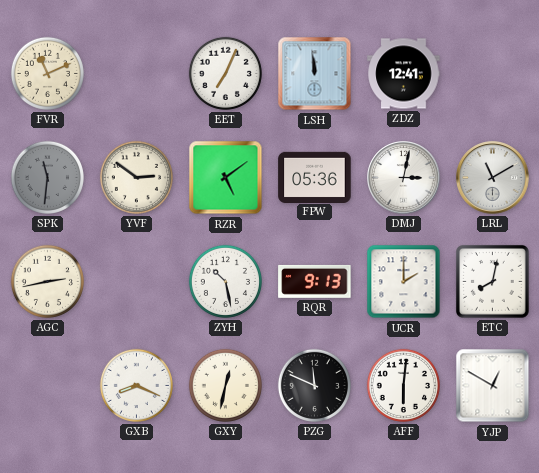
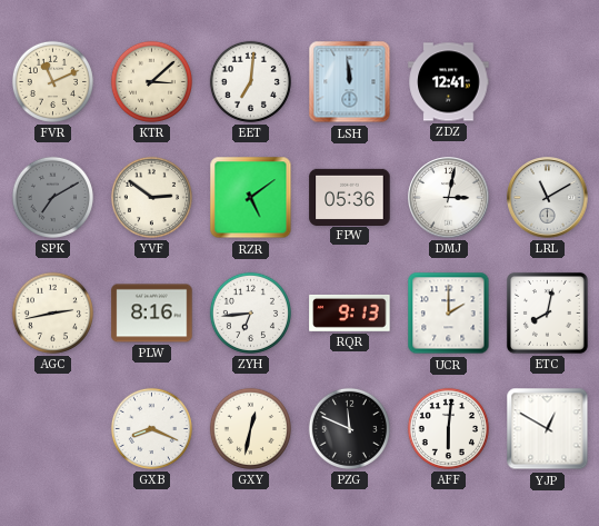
KTR: none -> 3:08
EET: 7:04 -> 7:01
SPK: 11:31 -> 7:10
PLW: none -> 8:16
ZYH: 10:28 -> 6:44
